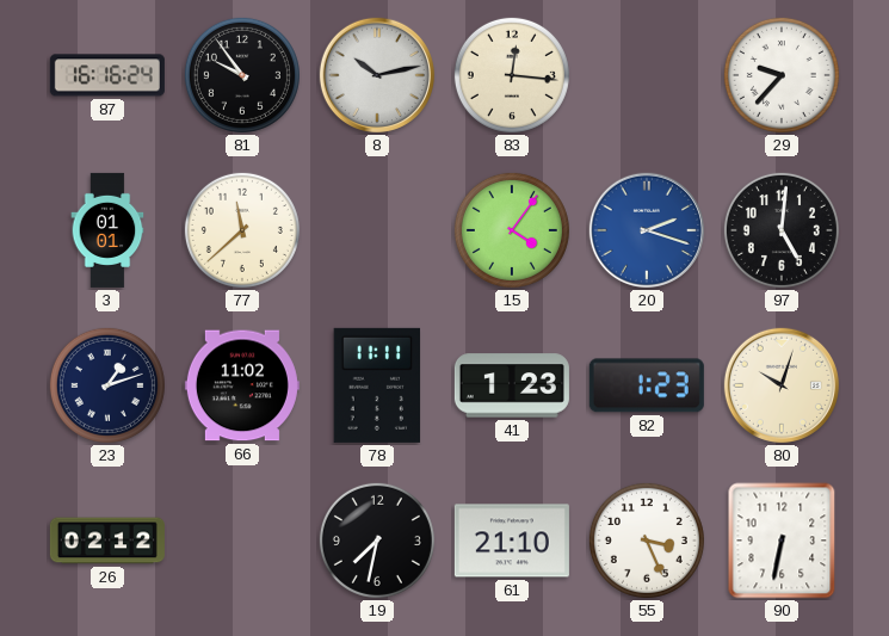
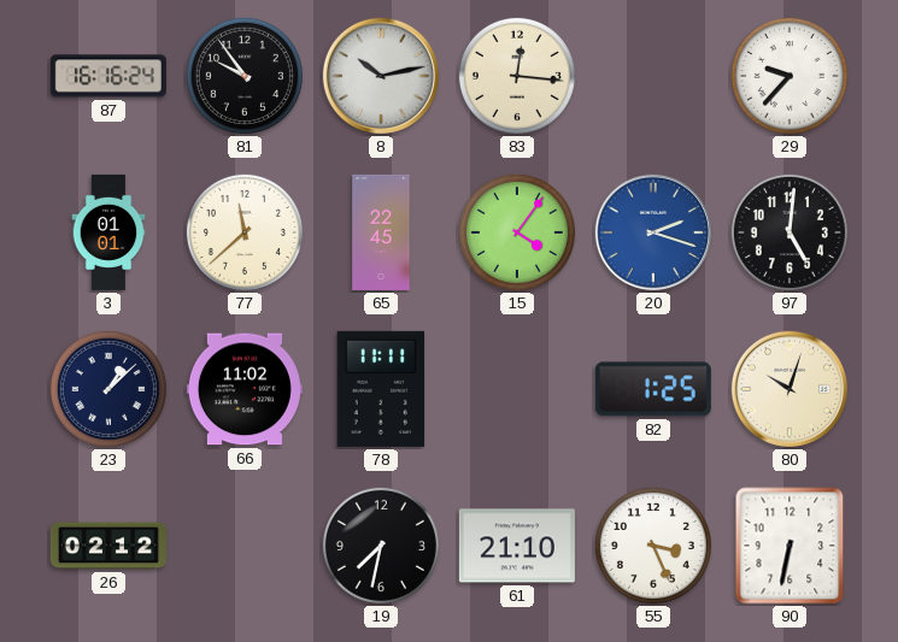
65: none -> 22:45
23: 1:12 -> 1:08
41: 1:23 -> none
82: 1:23 -> 1:25
